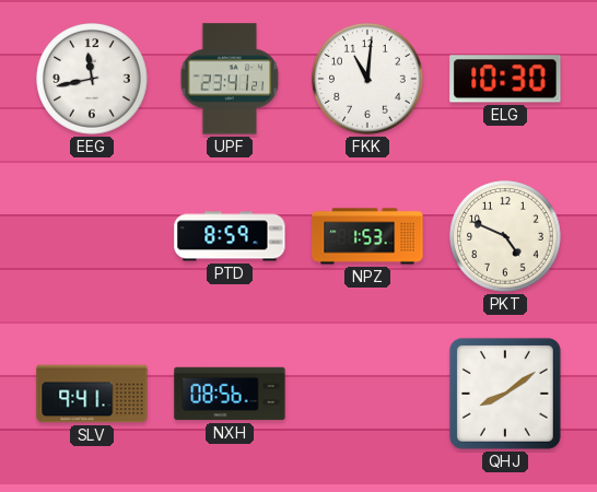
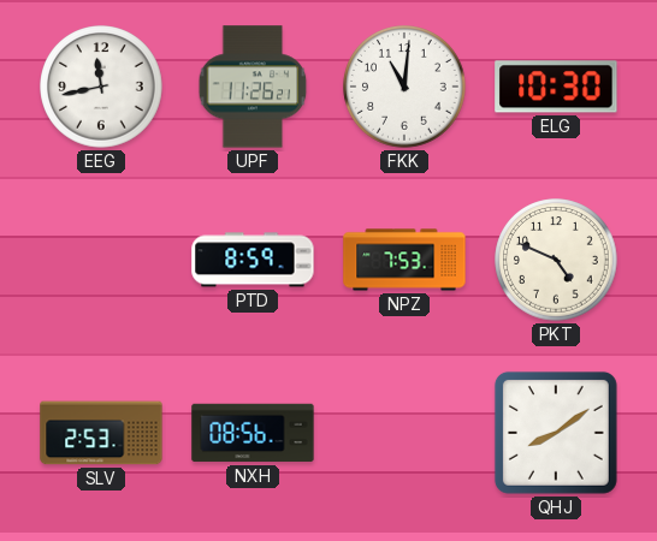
UPF: 23:41 -> 11:26
NPZ: 1:53 -> 7:53
SLV: 9:41 -> 2:53
